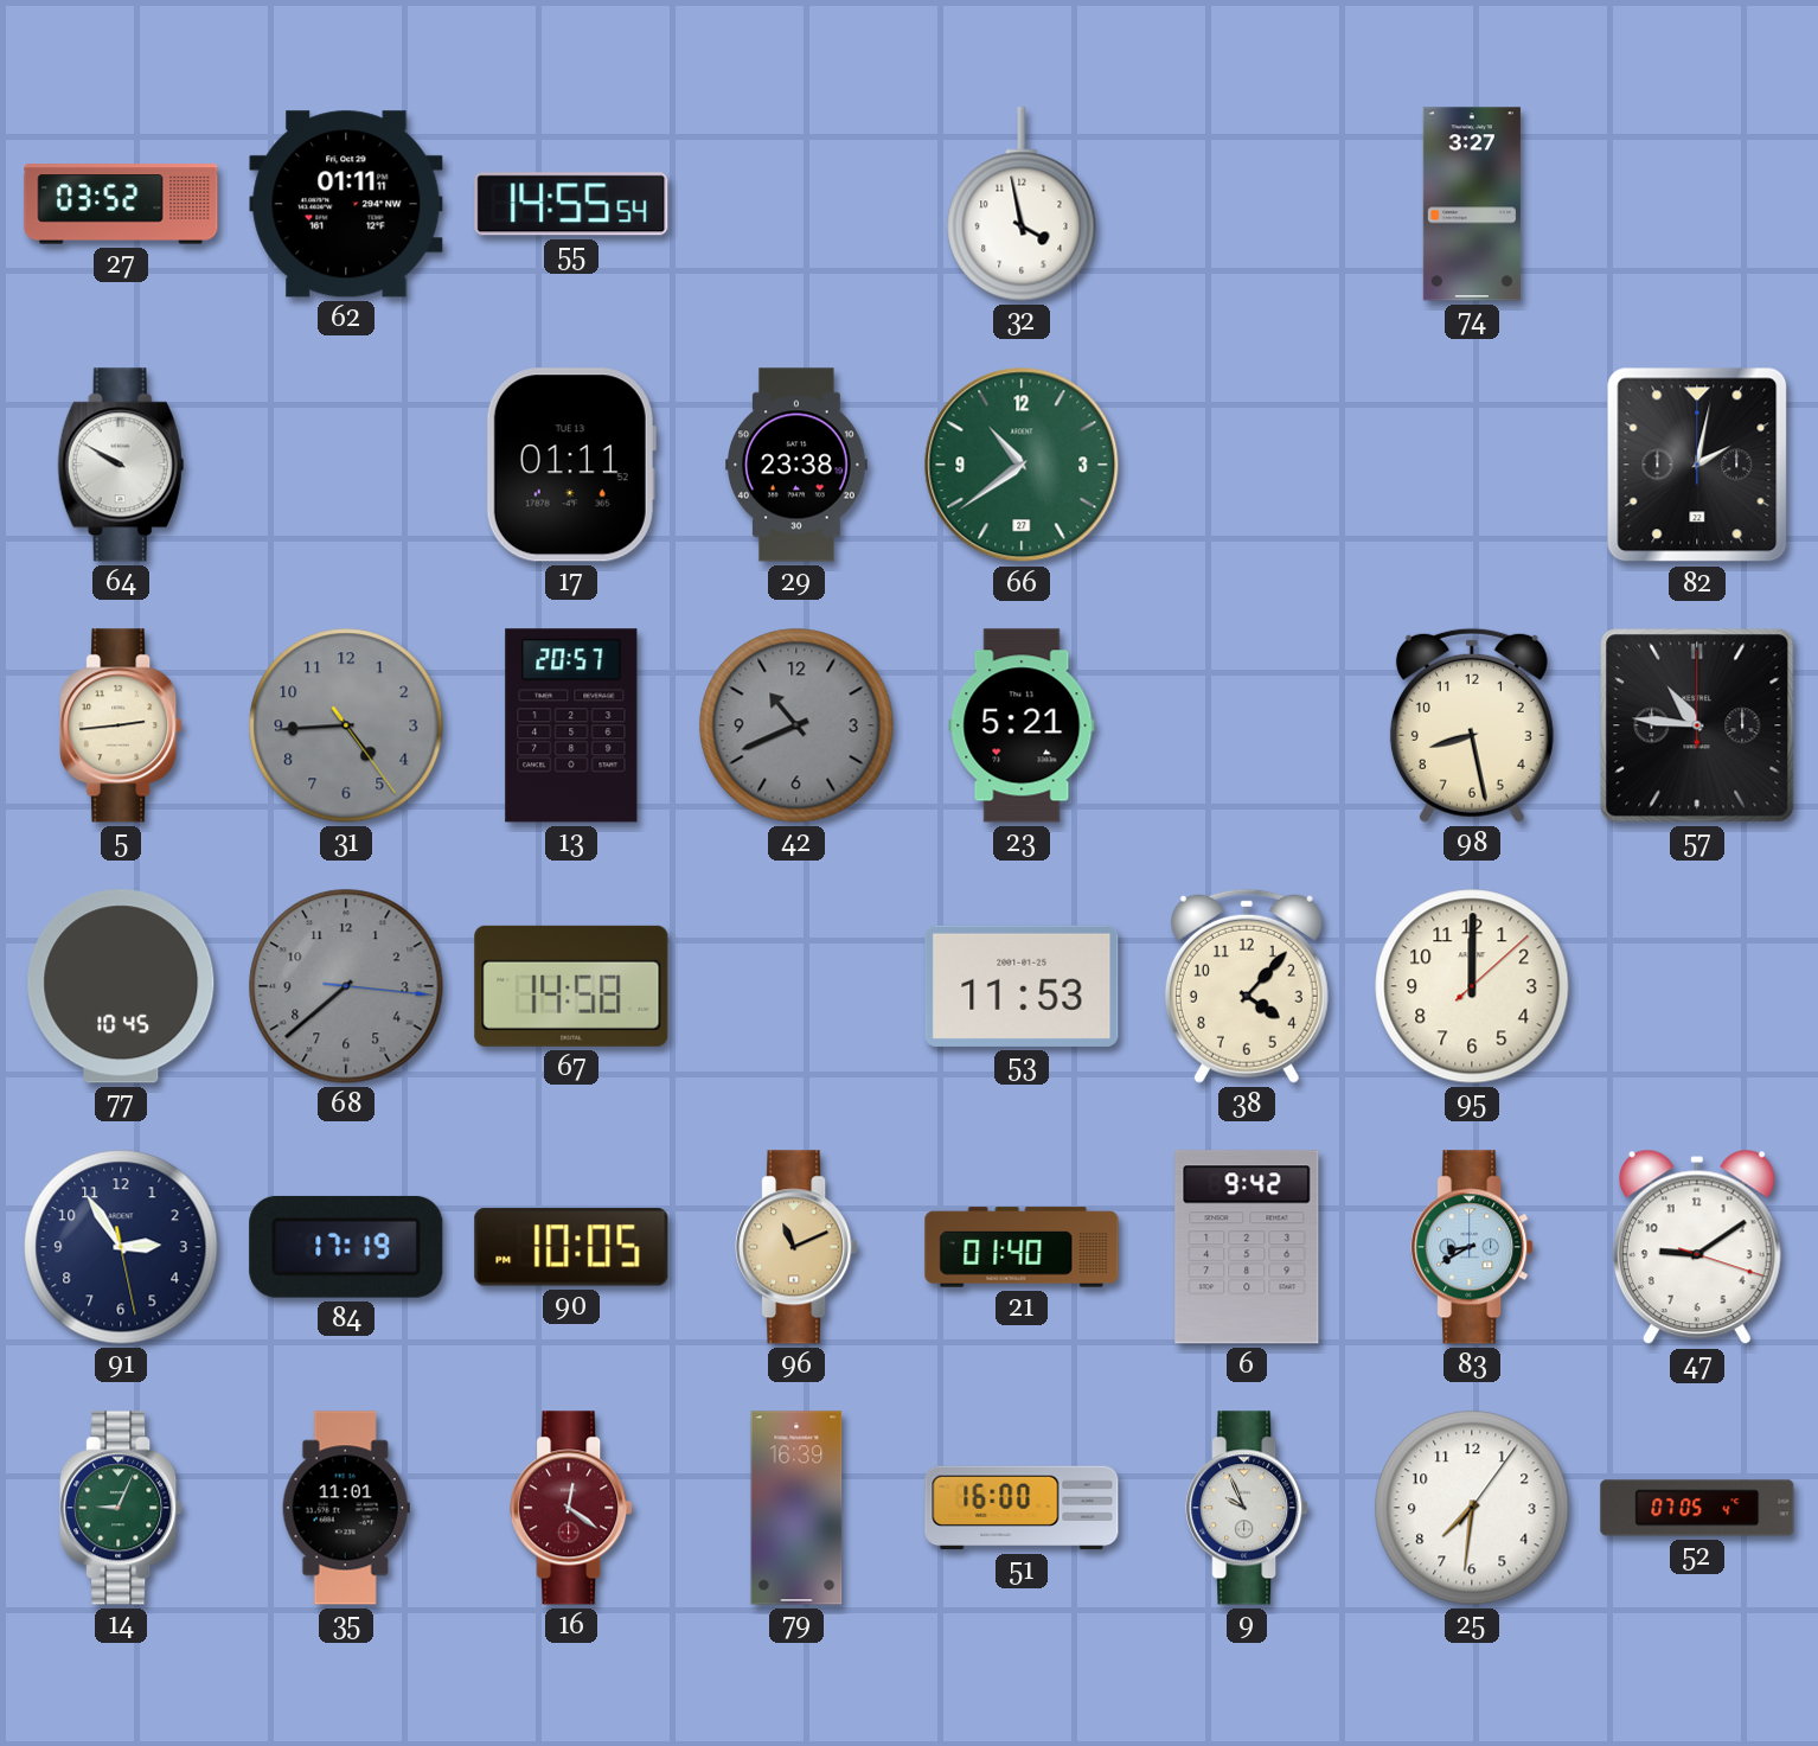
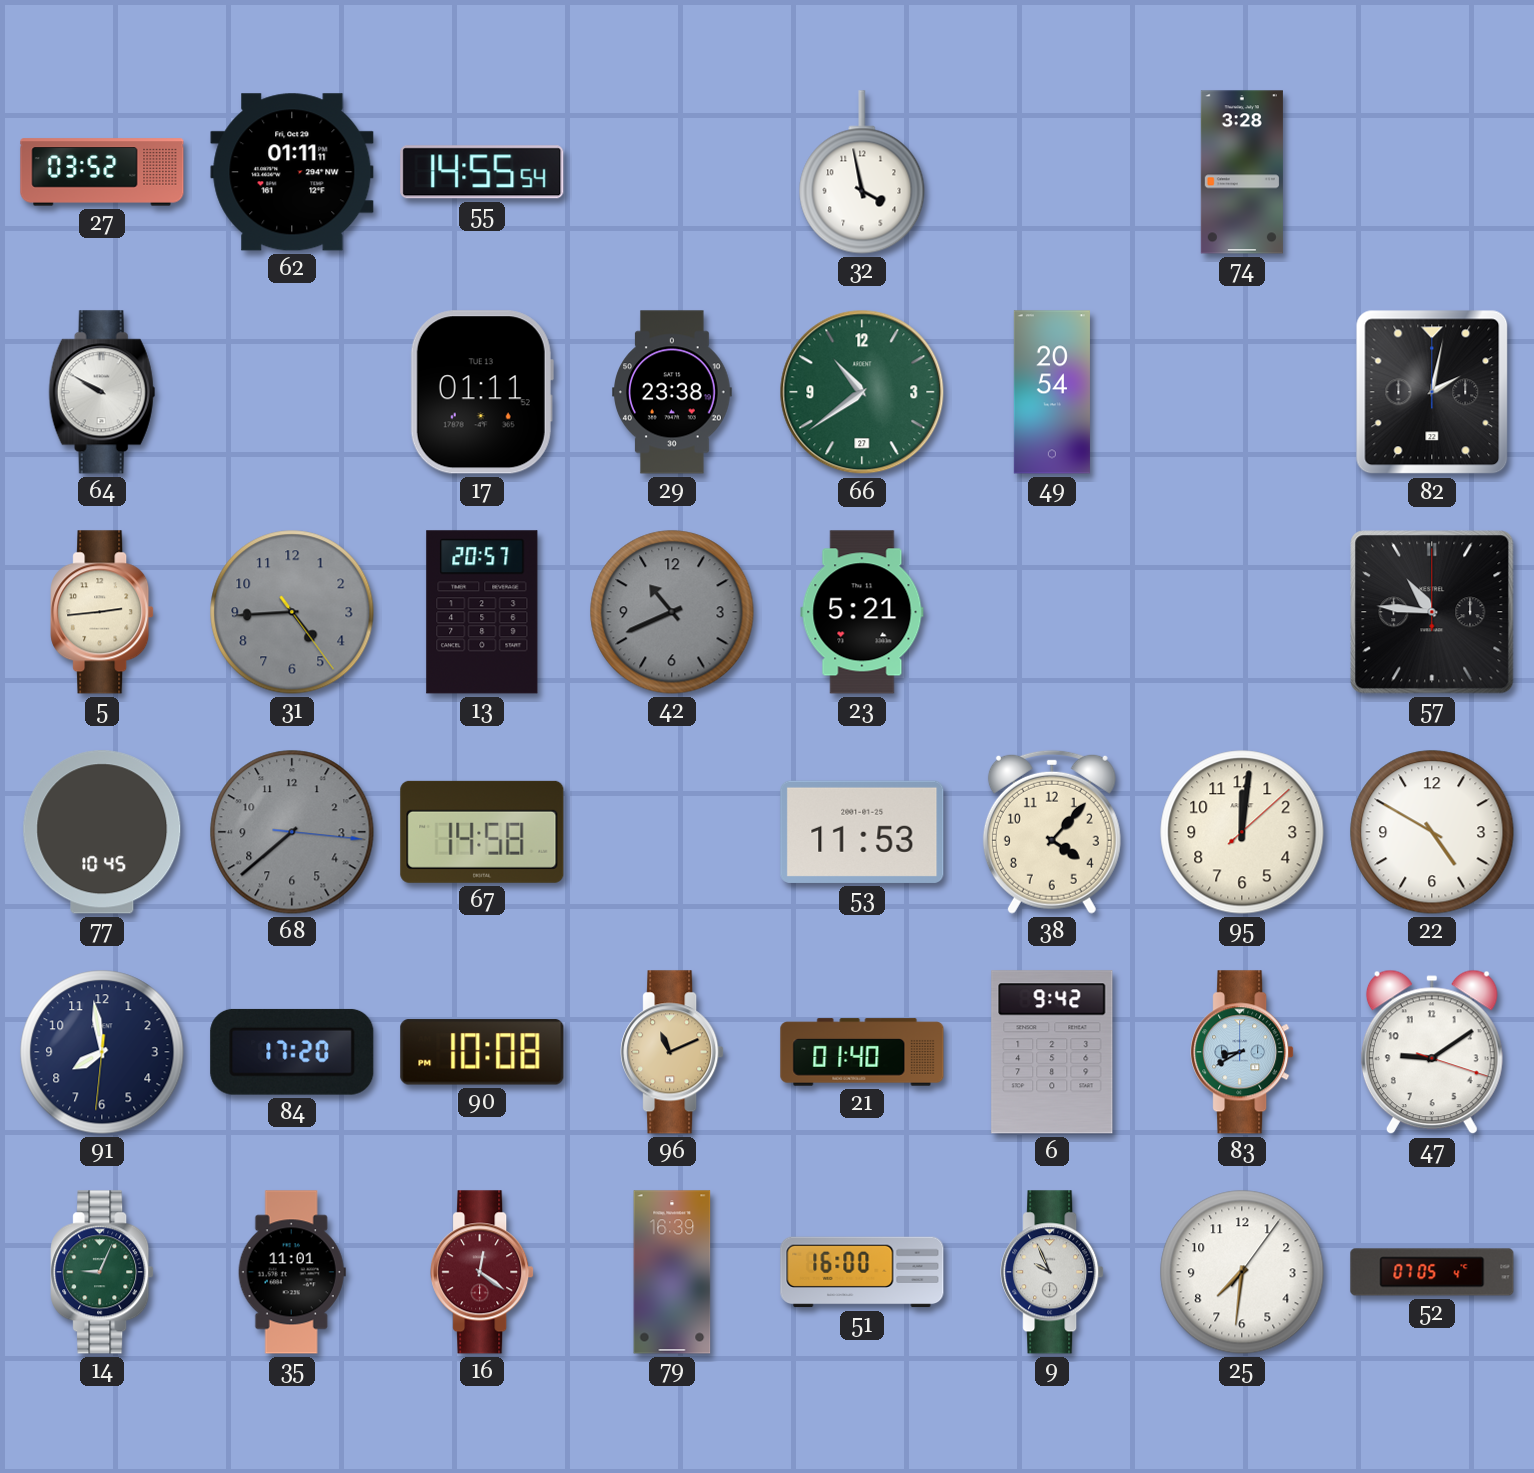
74: 3:27 -> 3:28
49: none -> 20:54
98: 8:28 -> none
95: 12:00 -> 12:01
22: none -> 4:50
91: 2:54 -> 7:58
84: 17:19 -> 17:20
90: 10:05 -> 10:08
